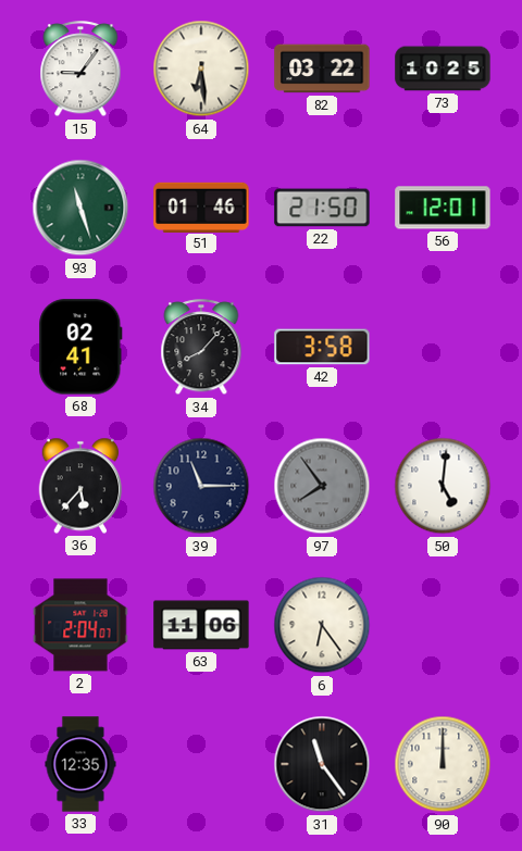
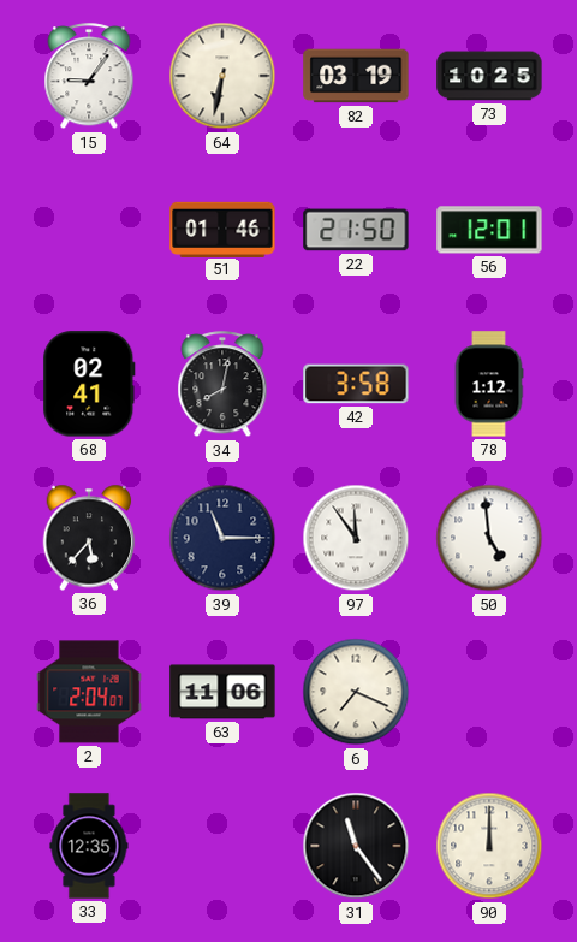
64: 6:29 -> 6:32
82: 03:22 -> 03:19
93: 11:27 -> none
34: 8:07 -> 8:02
78: none -> 1:12
97: 7:54 -> 11:54
97 dial: grey -> white
50: 5:01 -> 4:59
6: 6:24 -> 7:19
